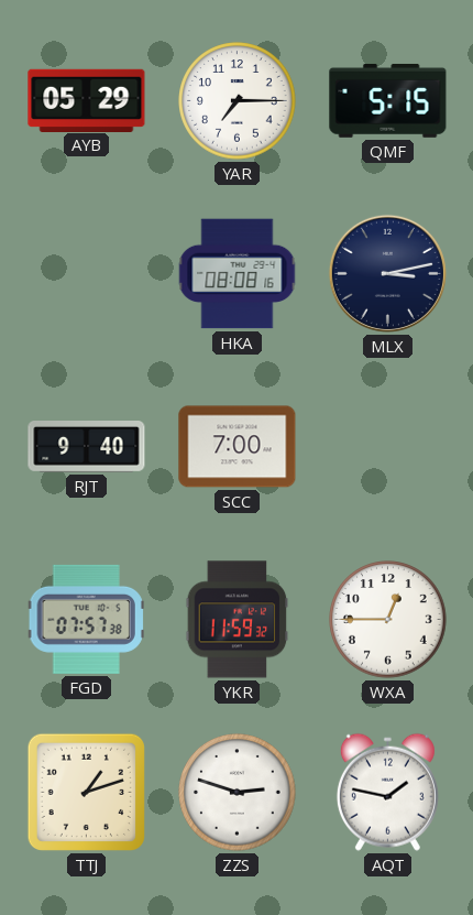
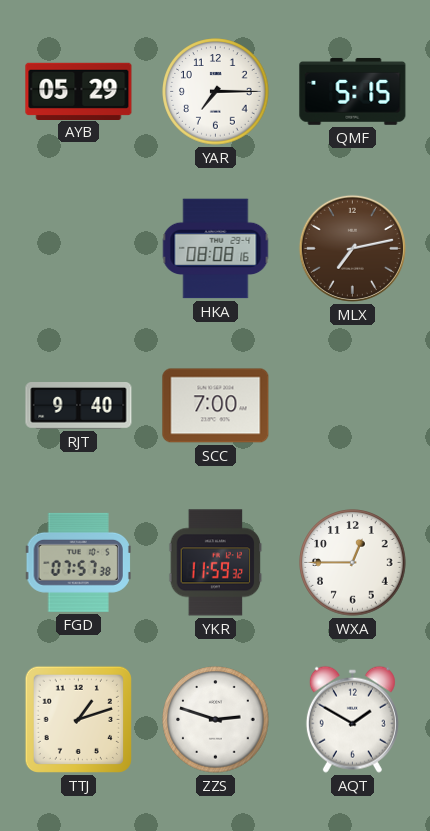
MLX: 3:13 -> 7:13
MLX dial: navy -> brown
AQT: 1:47 -> 1:50
